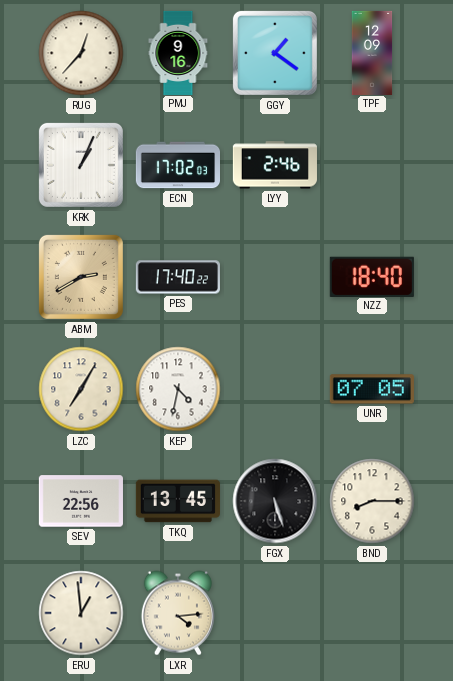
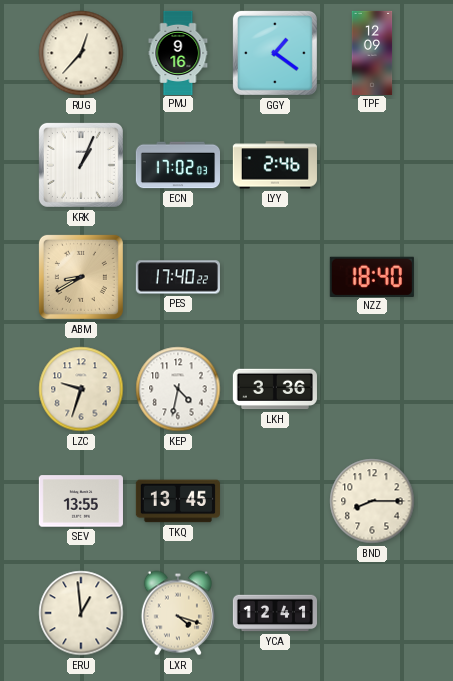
ABM: 2:40 -> 8:40
LZC: 7:05 -> 9:33
LKH: none -> 3:36
UNR: 07:05 -> none
SEV: 22:56 -> 13:55
FGX: 5:27 -> none
LXR: 4:14 -> 4:18
YCA: none -> 12:41
